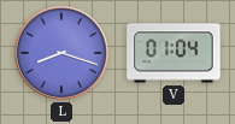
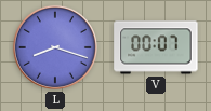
V: 01:04 -> 00:07
